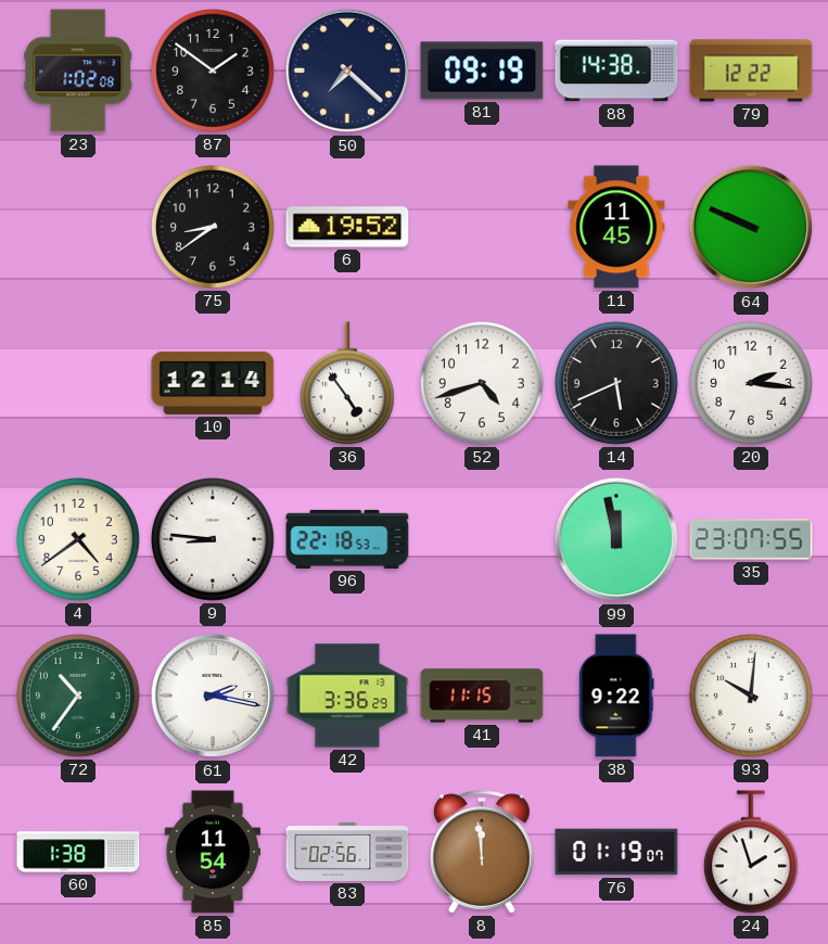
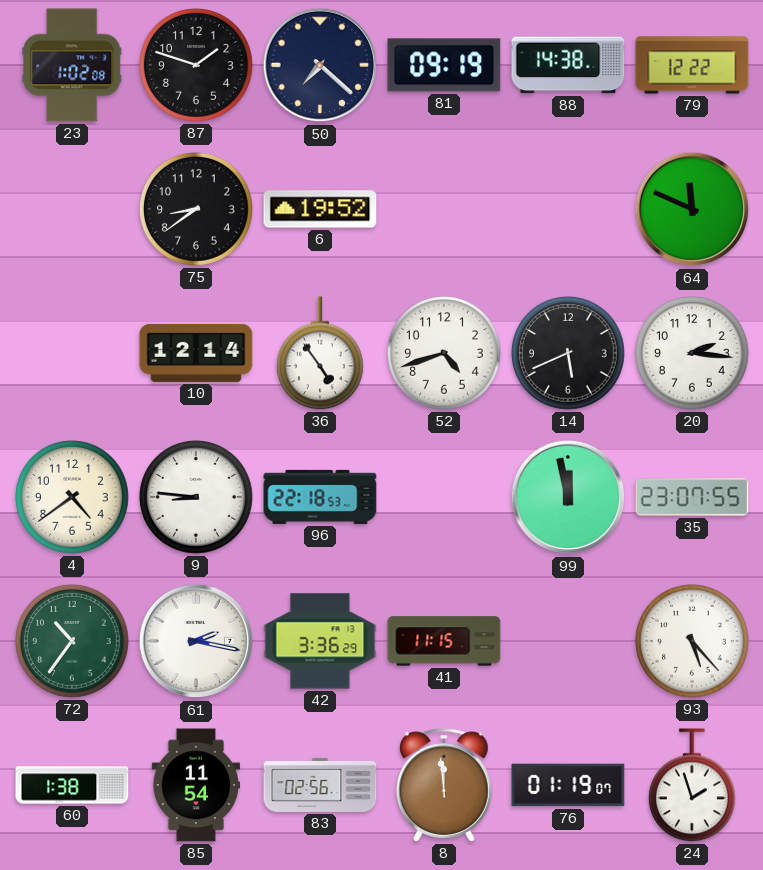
87: 1:51 -> 1:48
11: 11:45 -> none
64: 9:49 -> 11:49
38: 9:22 -> none
93: 10:01 -> 5:23
